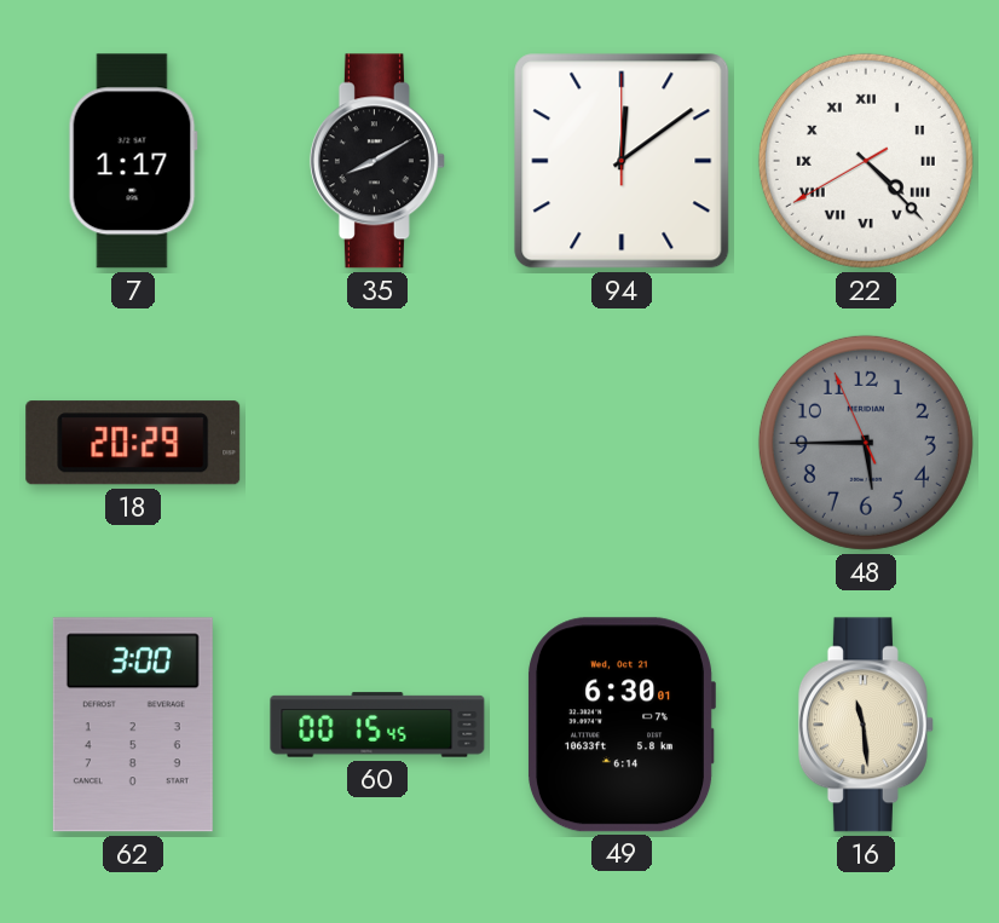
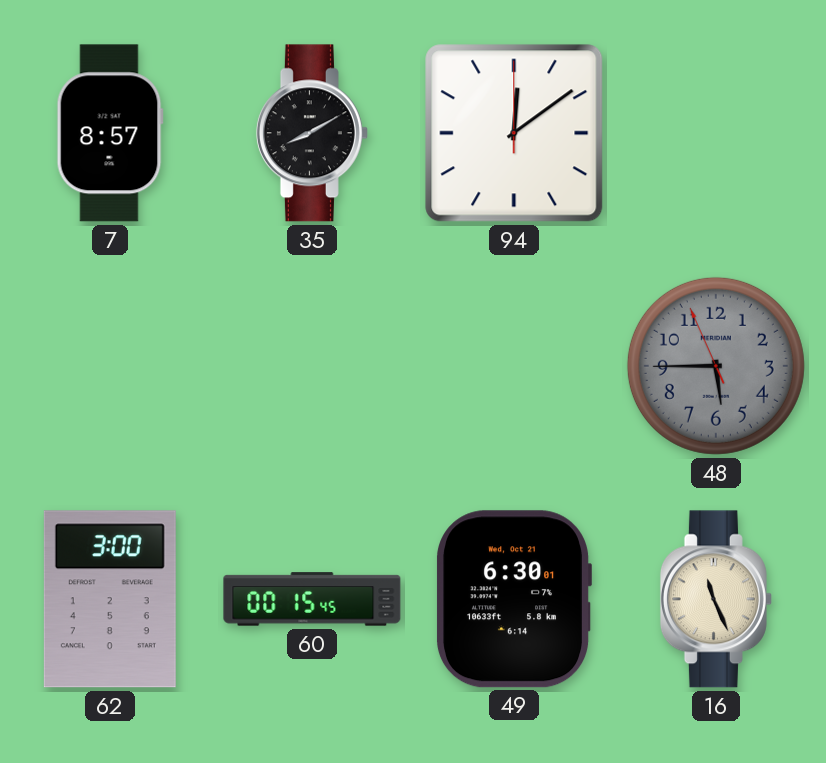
7: 1:17 -> 8:57
22: 4:22 -> none
18: 20:29 -> none
16: 11:29 -> 11:26
